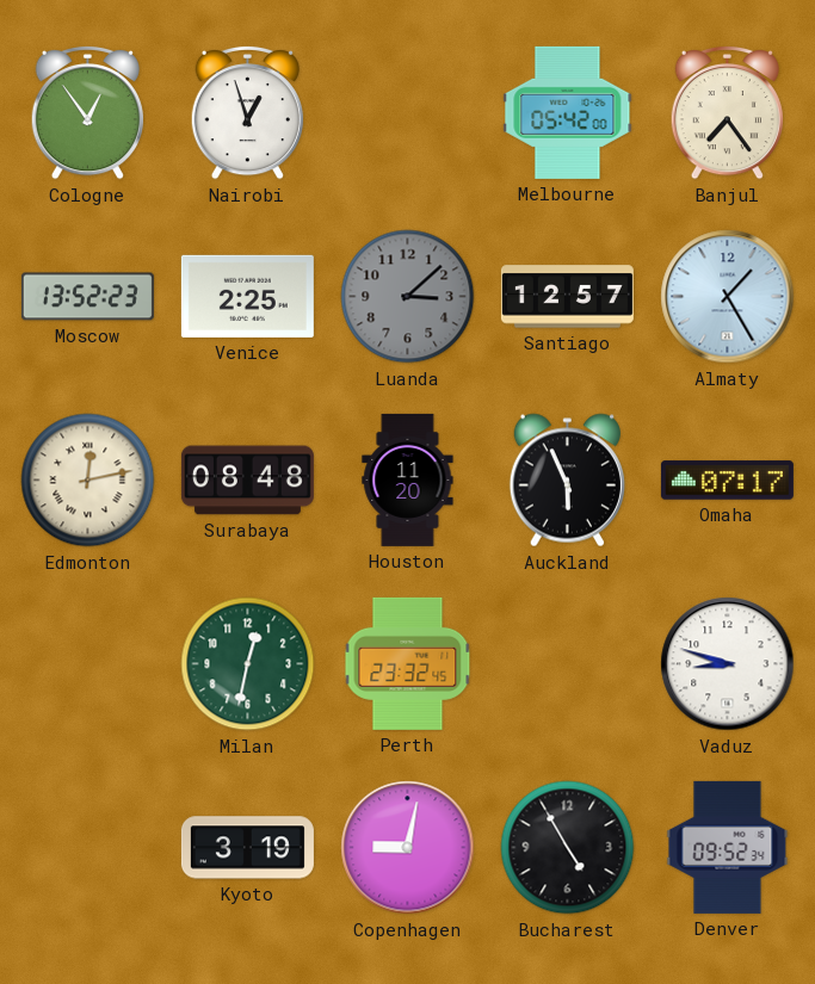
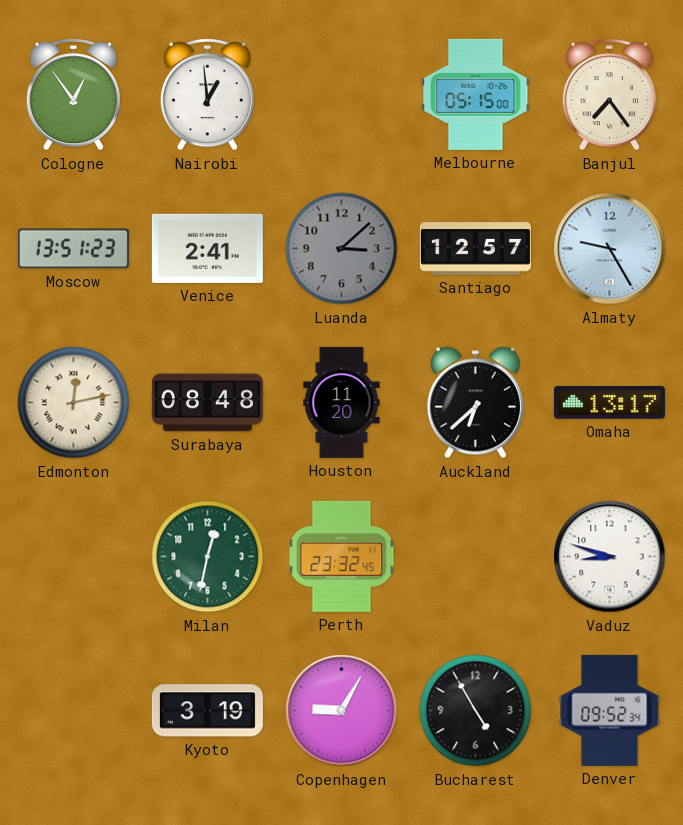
Nairobi: 12:57 -> 12:59
Melbourne: 05:42 -> 05:15
Moscow: 13:52 -> 13:51
Venice: 2:25 -> 2:41
Almaty: 1:25 -> 9:25
Auckland: 5:56 -> 6:38
Omaha: 07:17 -> 13:17
Copenhagen: 9:02 -> 9:05
